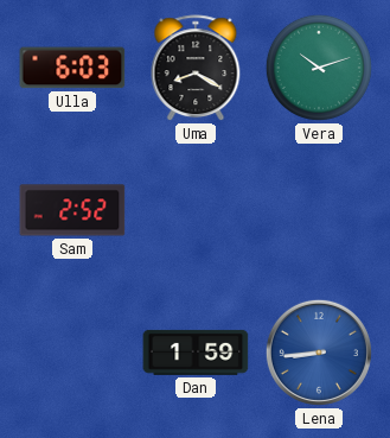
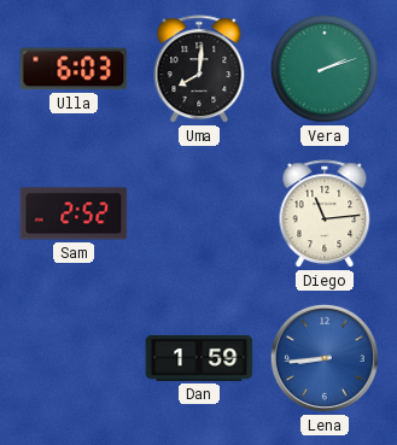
Uma: 8:20 -> 8:01
Vera: 10:12 -> 2:12
Diego: none -> 11:14
